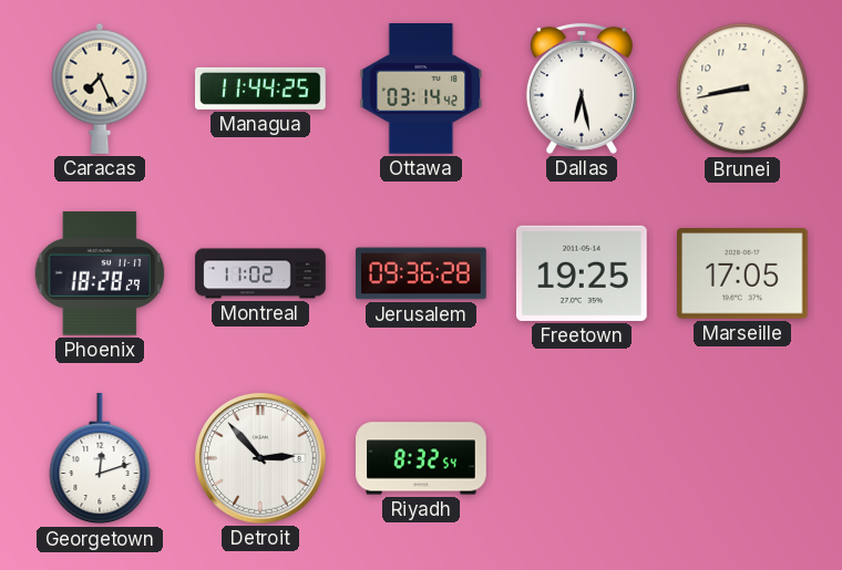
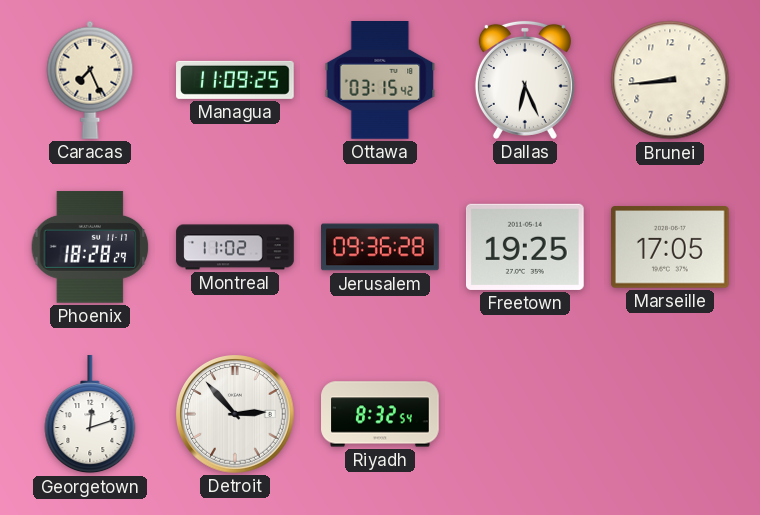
Managua: 11:44 -> 11:09
Ottawa: 03:14 -> 03:15
Dallas: 6:28 -> 6:26
Brunei: 8:43 -> 8:44
